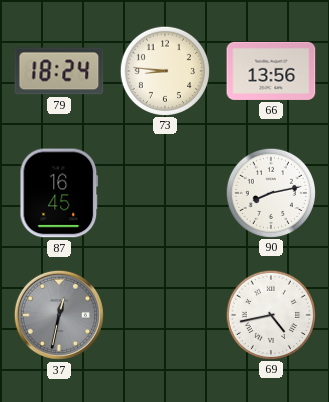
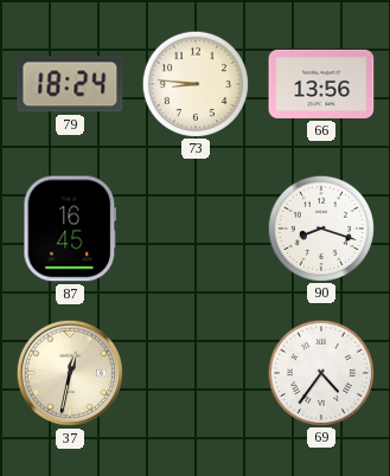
90: 8:13 -> 8:18
37 dial: grey -> cream
69: 4:43 -> 4:36
